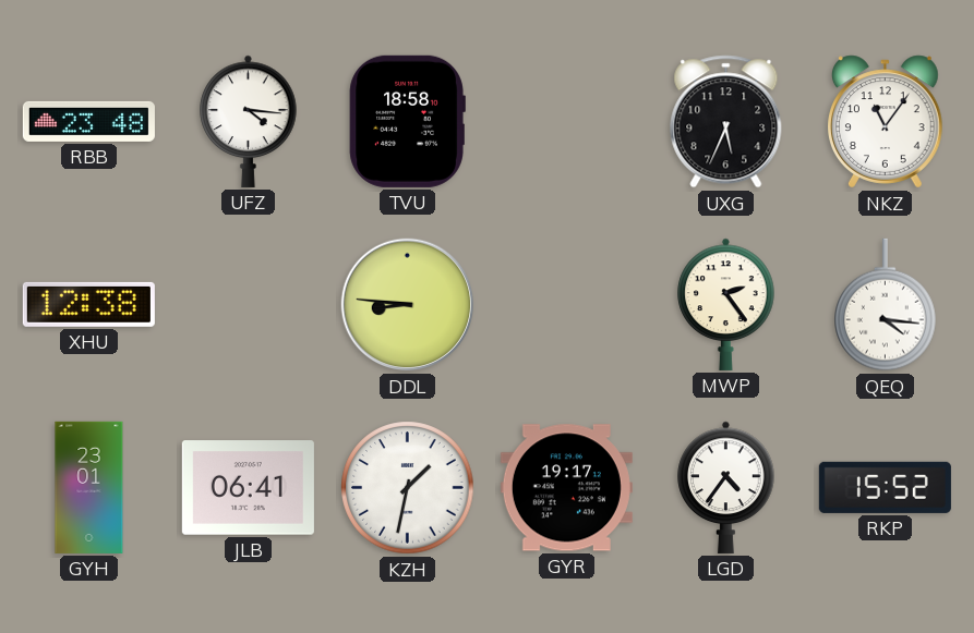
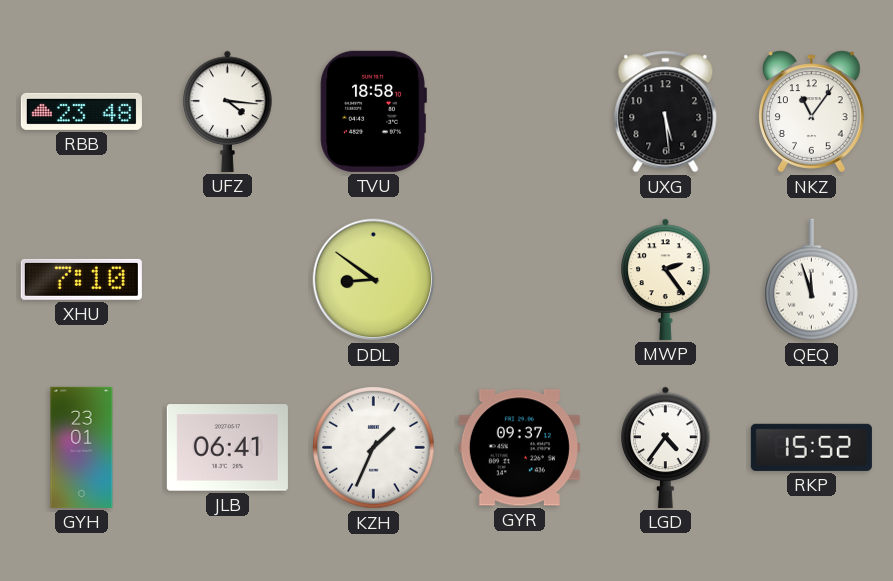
UXG: 5:34 -> 5:29
XHU: 12:38 -> 7:10
DDL: 8:46 -> 8:51
QEQ: 4:16 -> 11:57
KZH: 1:32 -> 1:34
GYR: 19:17 -> 09:37
